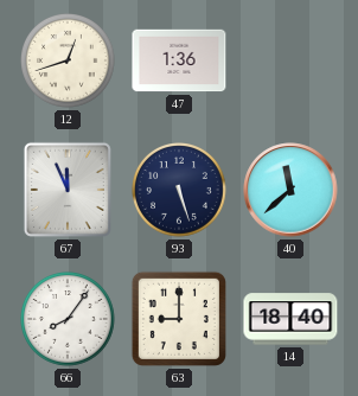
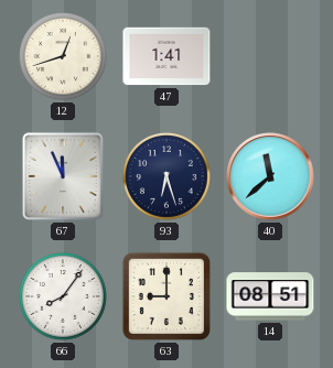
47: 1:36 -> 1:41
93: 5:27 -> 6:27
14: 18:40 -> 08:51
